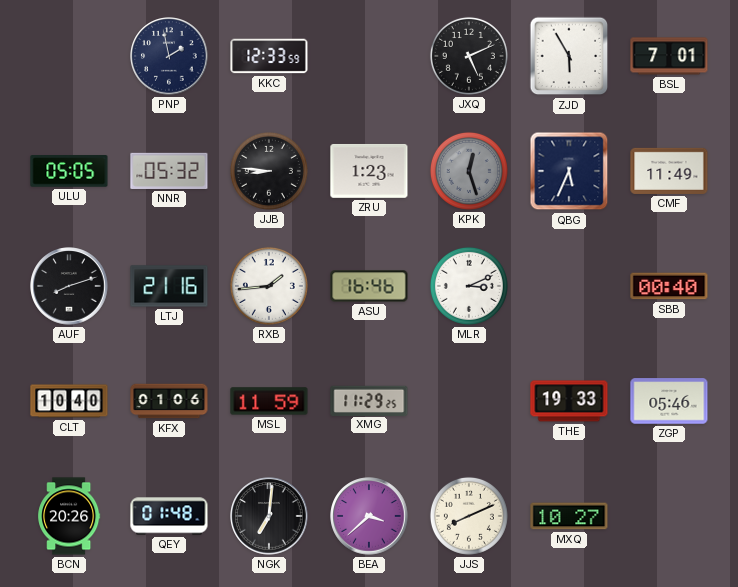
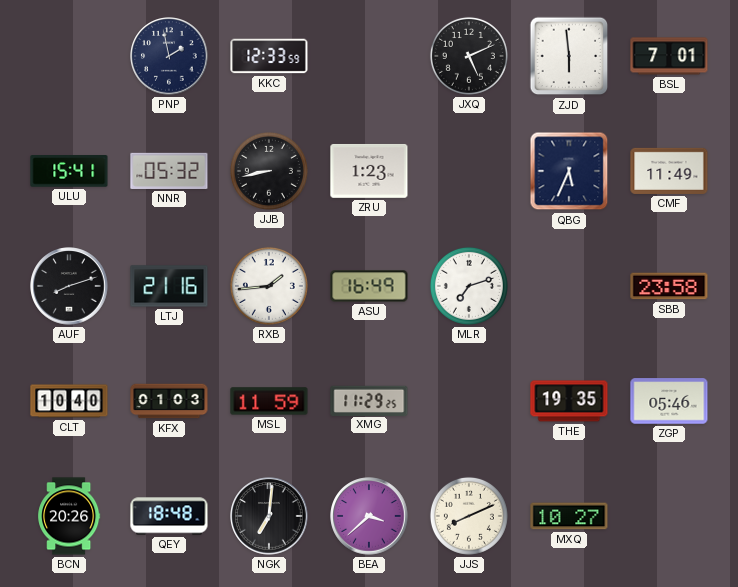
ZJD: 5:55 -> 5:59
ULU: 05:05 -> 15:41
JJB: 8:46 -> 8:43
KPK: 12:27 -> none
ASU: 16:46 -> 16:49
MLR: 3:11 -> 7:12
SBB: 00:40 -> 23:58
KFX: 01:06 -> 01:03
THE: 19:33 -> 19:35
QEY: 01:48 -> 18:48
